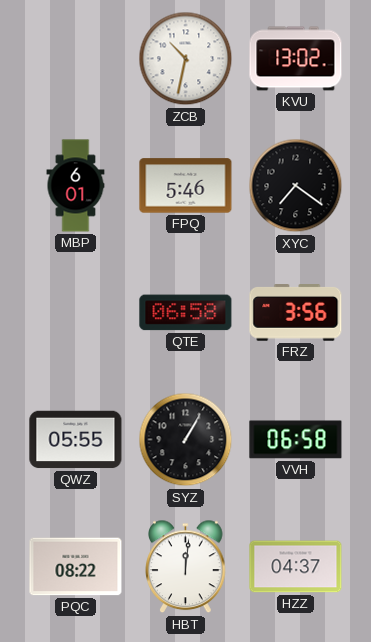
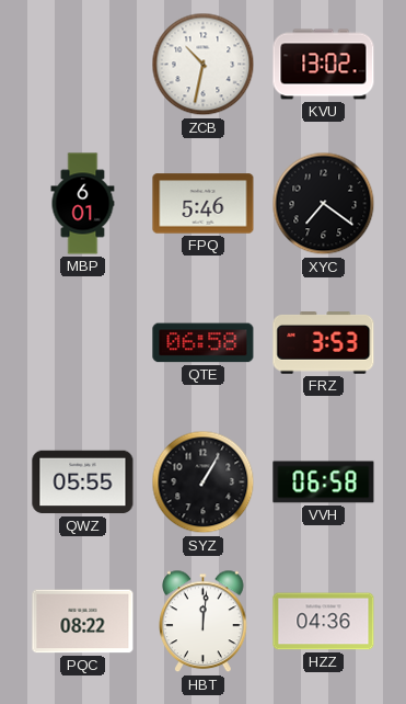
FRZ: 3:56 -> 3:53
HZZ: 04:37 -> 04:36
